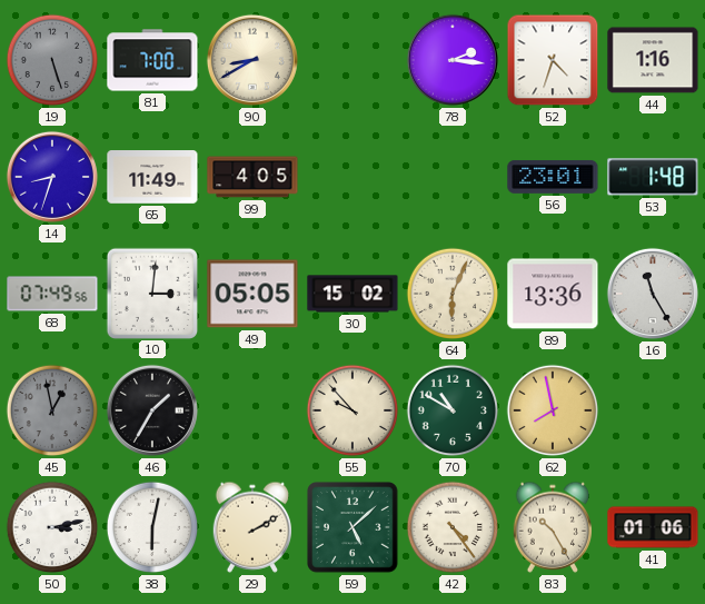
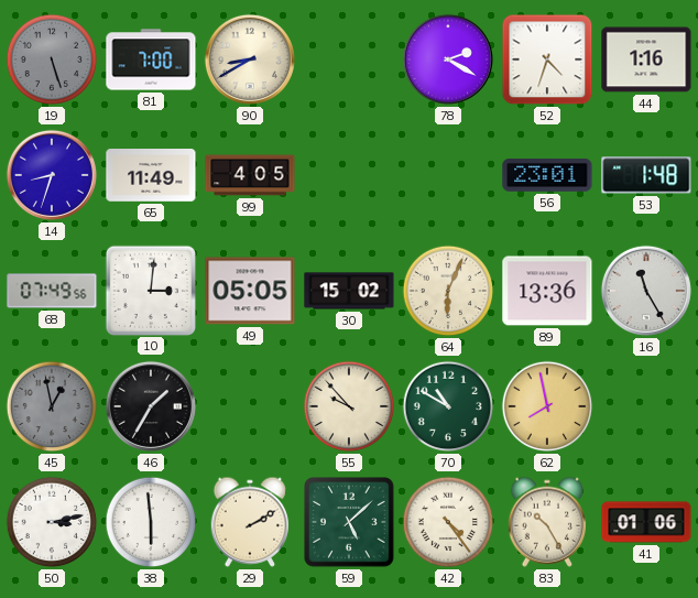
78: 2:16 -> 2:20
38: 6:02 -> 5:59
